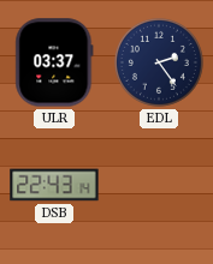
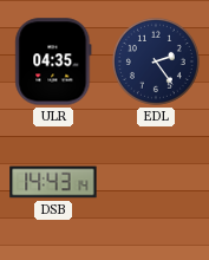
ULR: 03:37 -> 04:35
DSB: 22:43 -> 14:43
